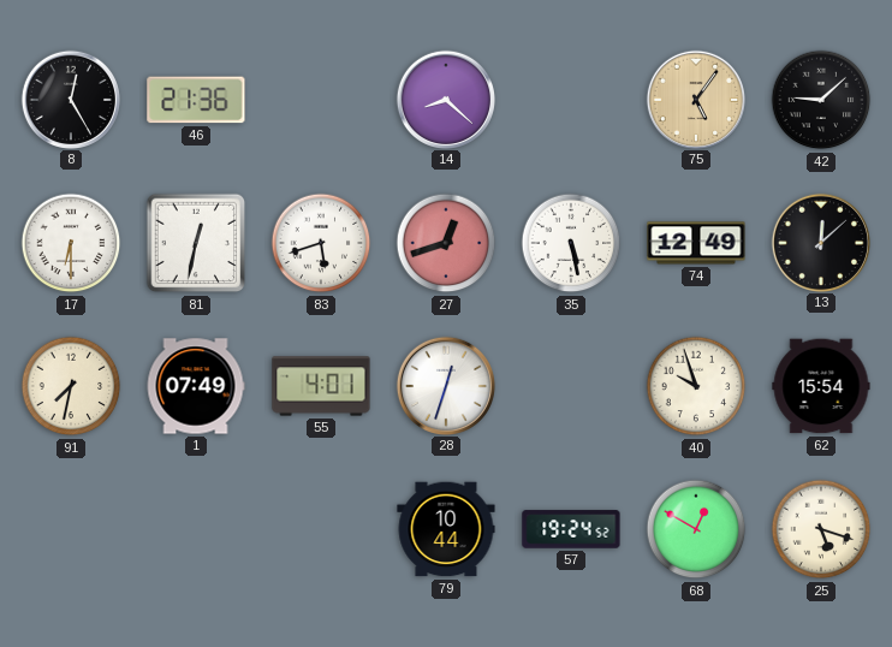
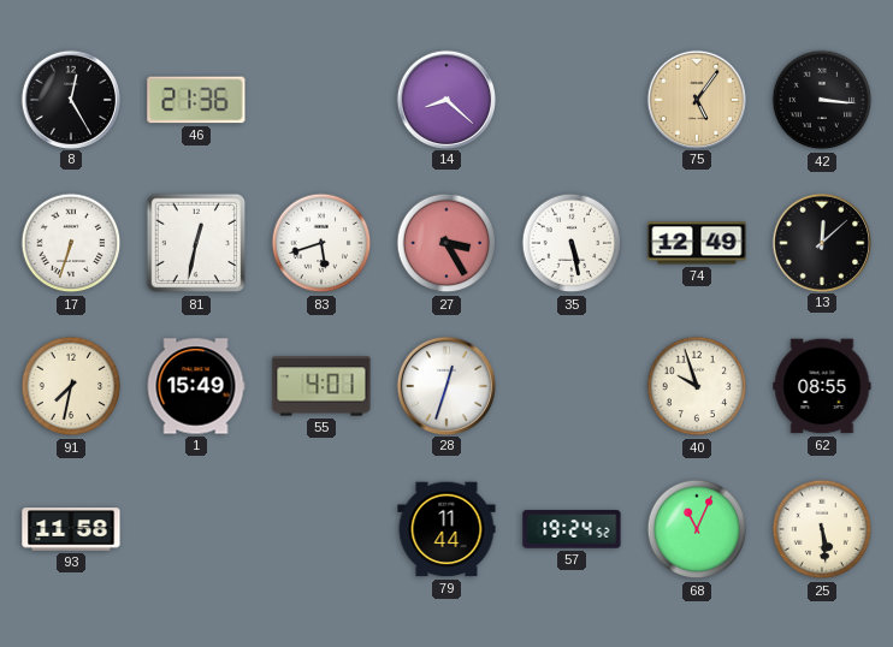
42: 9:08 -> 3:16
17: 6:30 -> 6:33
27: 12:42 -> 3:25
1: 07:49 -> 15:49
62: 15:54 -> 08:55
93: none -> 11:58
79: 10:44 -> 11:44
68: 12:50 -> 11:04
25: 5:18 -> 5:29
